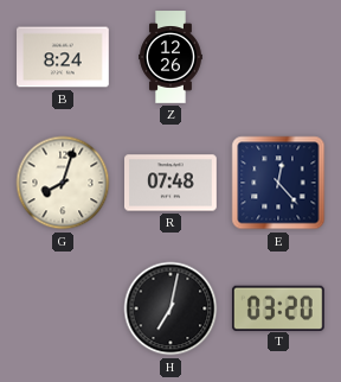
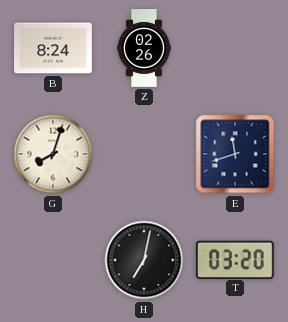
Z: 12:26 -> 02:26
R: 07:48 -> none
E: 12:23 -> 11:42
